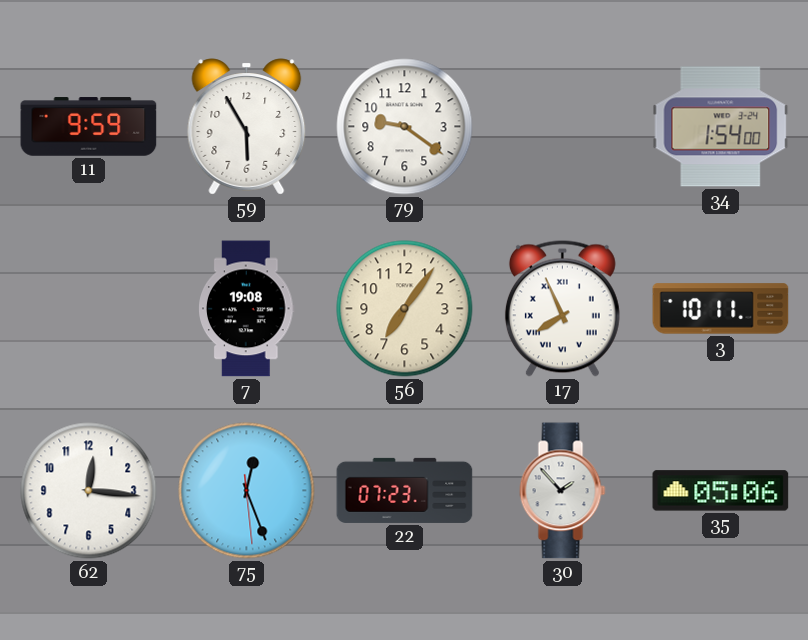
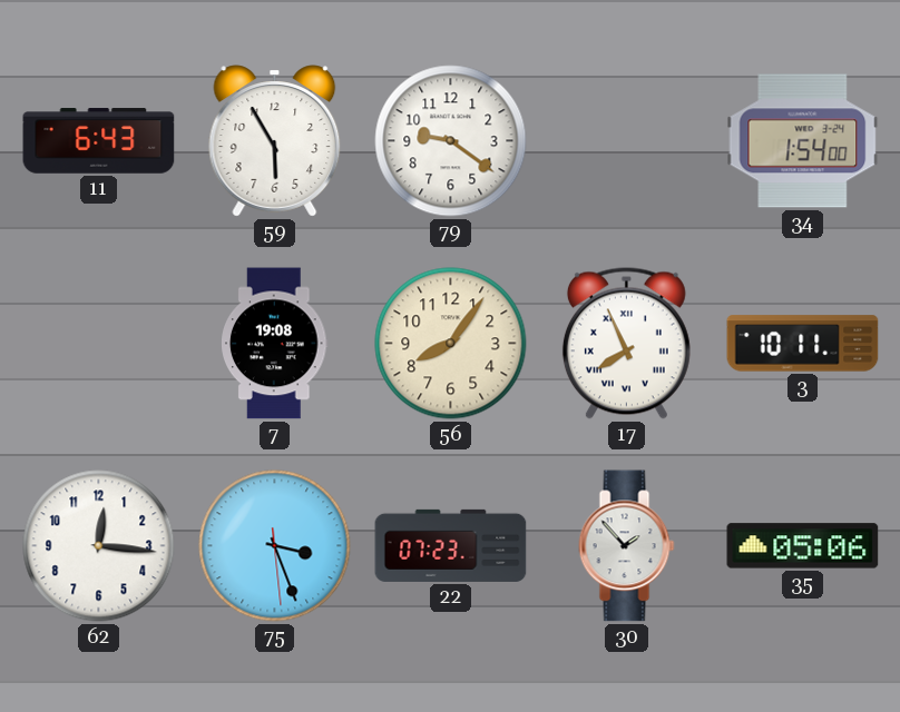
11: 9:59 -> 6:43
56: 7:06 -> 8:06
75: 12:26 -> 3:26
